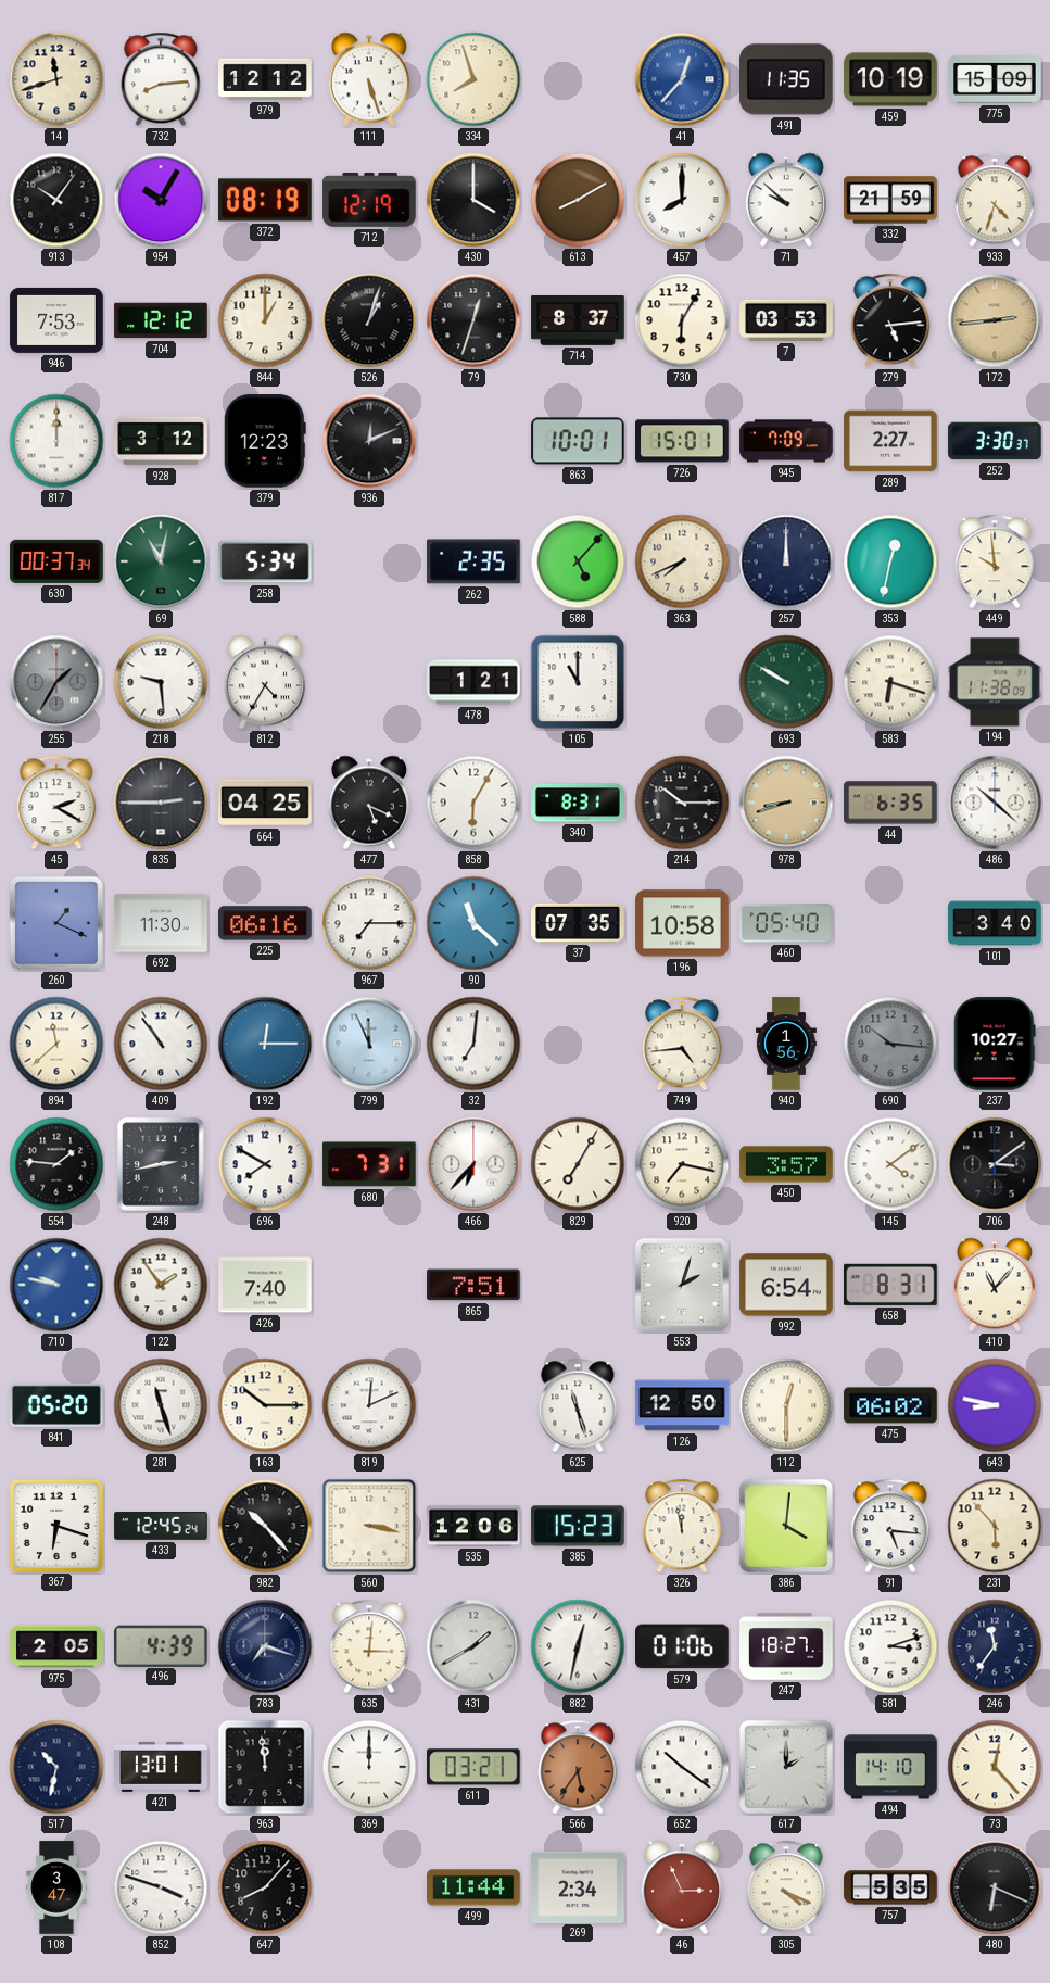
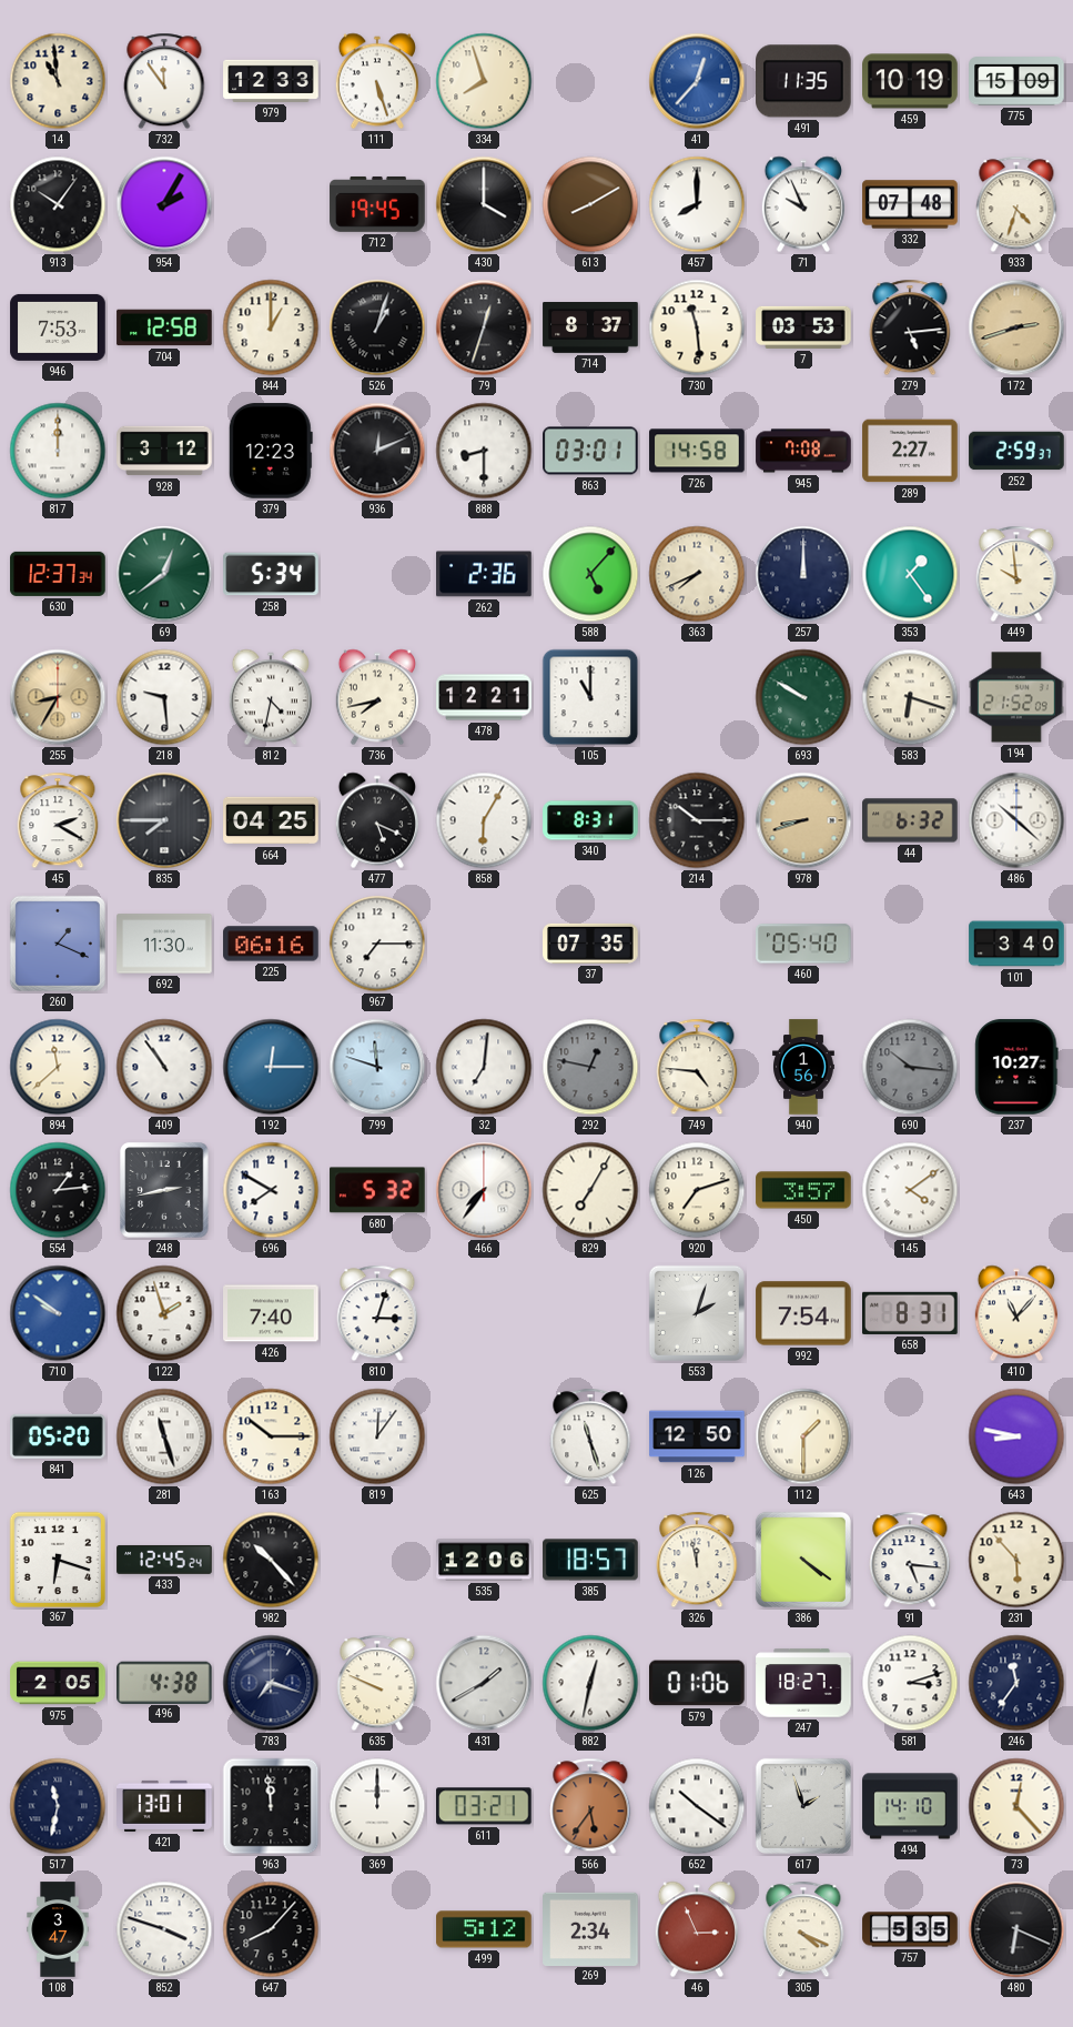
14: 11:42 -> 10:59
732: 8:14 -> 11:54
979: 12:12 -> 12:33
954: 10:05 -> 2:05
372: 08:19 -> none
712: 12:19 -> 19:45
71: 9:52 -> 9:56
332: 21:59 -> 07:48
704: 12:12 -> 12:58
730: 6:05 -> 11:29
172: 2:44 -> 2:42
888: none -> 8:30
863: 10:01 -> 03:01
726: 15:01 -> 14:58
945: 7:09 -> 7:08
252: 3:30 -> 2:59
630: 00:37 -> 12:37
69: 11:02 -> 12:39
262: 2:35 -> 2:36
353: 12:32 -> 1:24
255: 1:35 -> 8:35
255 dial: grey -> champagne
812: 4:35 -> 4:32
736: none -> 7:43
478: 1:21 -> 12:21
194: 11:38 -> 21:52
835: 2:45 -> 7:45
44: 6:35 -> 6:32
90: 11:22 -> none
196: 10:58 -> none
799: 11:56 -> 11:48
292: none -> 12:47
749: 4:44 -> 4:46
554: 1:46 -> 1:14
680: 7:31 -> 5:32
466: 6:37 -> 7:36
920: 7:17 -> 7:12
706: 3:09 -> none
710: 9:47 -> 9:51
122: 1:54 -> 1:57
810: none -> 3:03
865: 7:51 -> none
992: 6:54 -> 7:54
819: 12:11 -> 12:06
112: 12:30 -> 1:30
475: 06:02 -> none
560: 3:17 -> none
385: 15:23 -> 18:57
386: 4:01 -> 4:21
496: 4:39 -> 4:38
635: 3:01 -> 9:49
517: 10:32 -> 11:32
617: 2:00 -> 1:57
499: 11:44 -> 5:12
